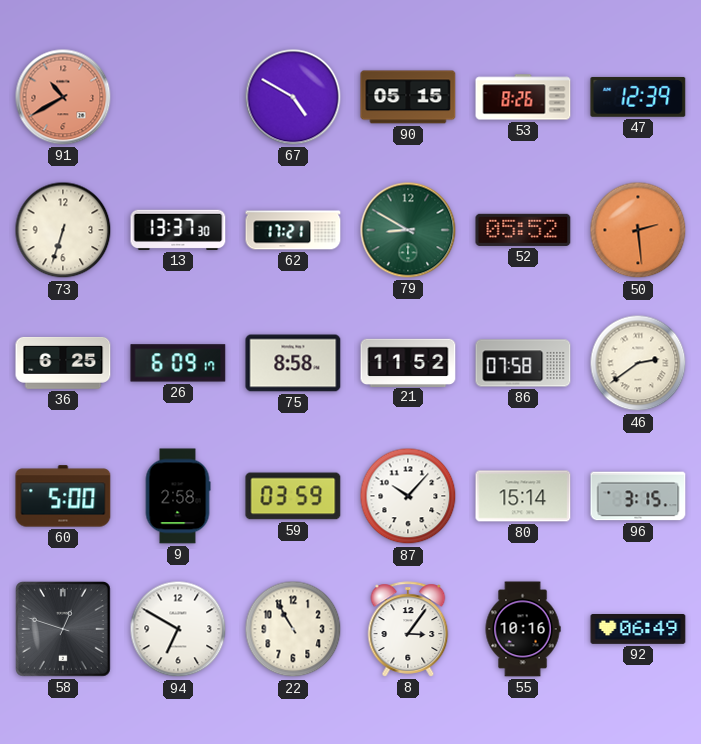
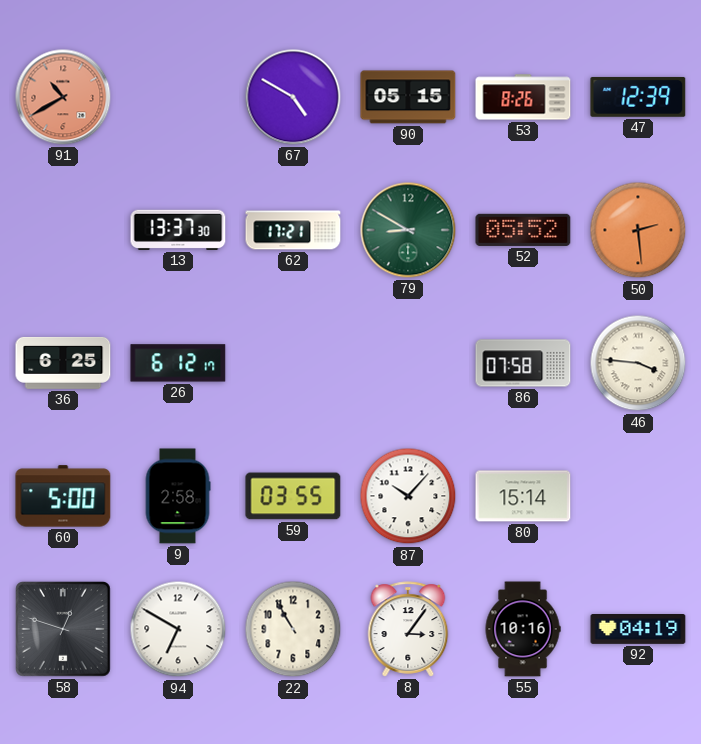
73: 6:33 -> none
26: 6:09 -> 6:12
75: 8:58 -> none
21: 11:52 -> none
46: 2:39 -> 3:46
59: 03:59 -> 03:55
96: 3:15 -> none
92: 06:49 -> 04:19
